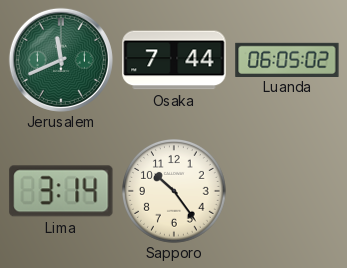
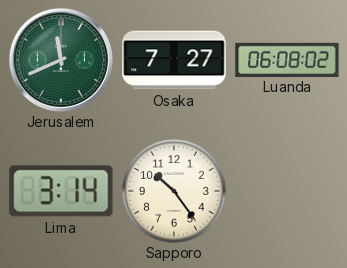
Osaka: 7:44 -> 7:27
Luanda: 06:05 -> 06:08
